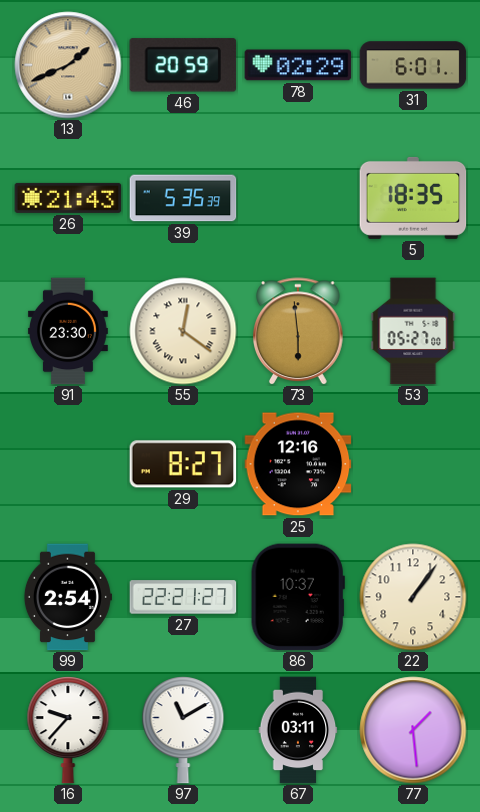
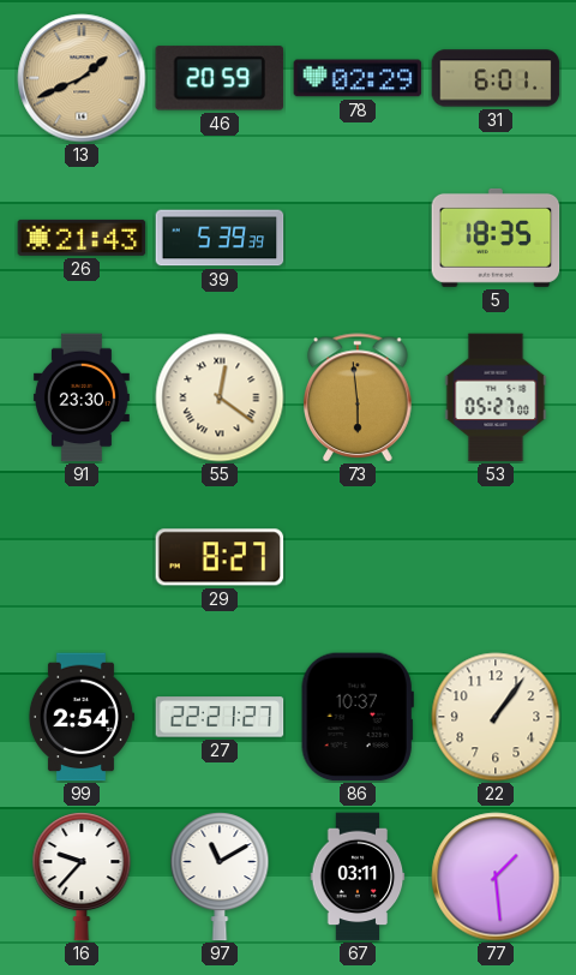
39: 5:35 -> 5:39
25: 12:16 -> none
